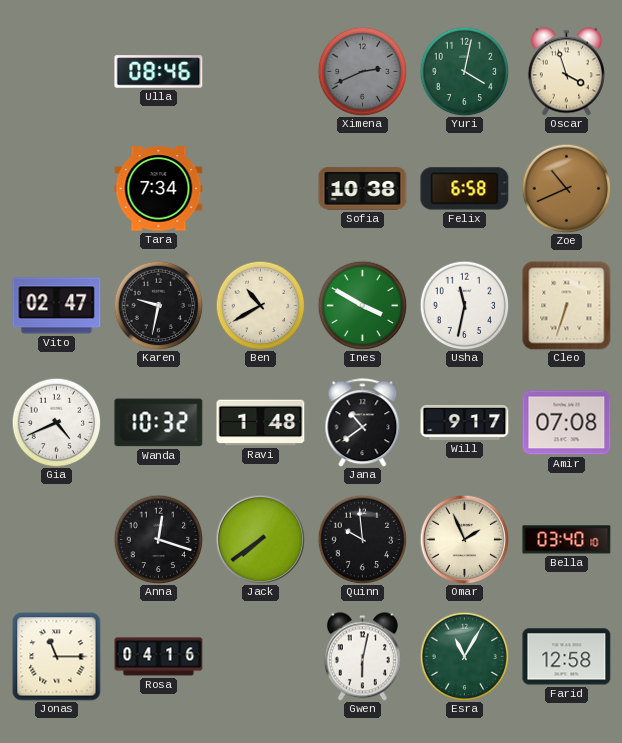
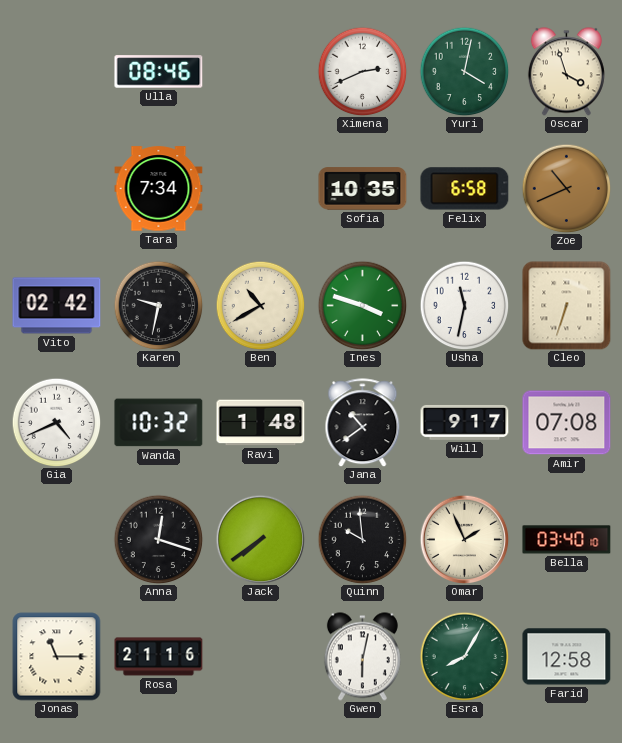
Ximena dial: grey -> white
Sofia: 10:38 -> 10:35
Vito: 02:47 -> 02:42
Ines: 3:50 -> 3:48
Rosa: 04:16 -> 21:16
Esra: 11:05 -> 8:05
